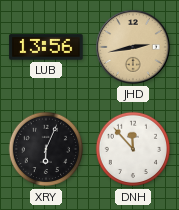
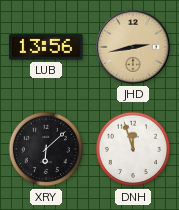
XRY: 6:04 -> 6:08
DNH: 11:53 -> 11:57
